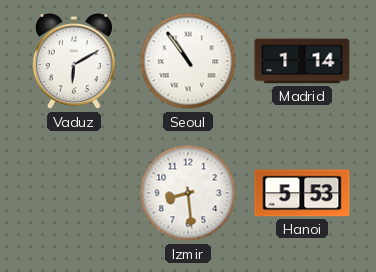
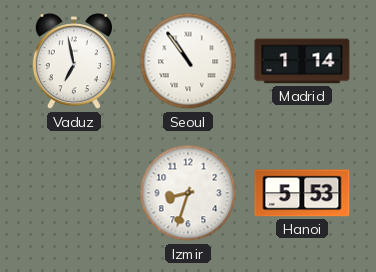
Vaduz: 6:10 -> 6:58
Izmir: 8:29 -> 8:33
